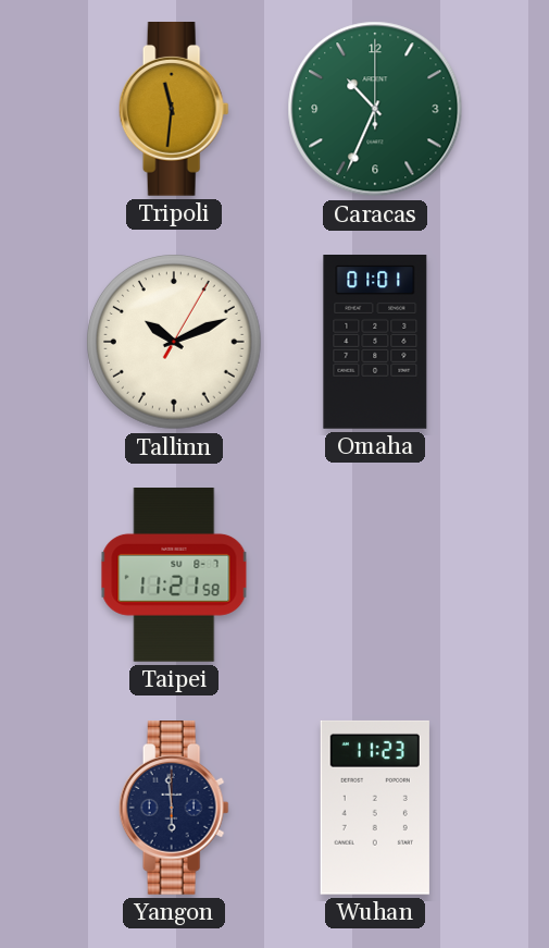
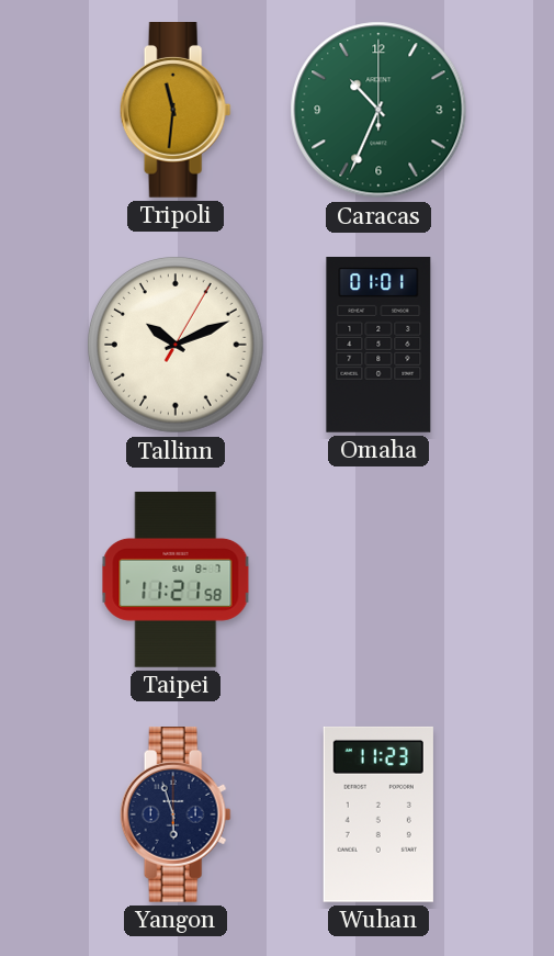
Yangon: 5:59 -> 5:57
